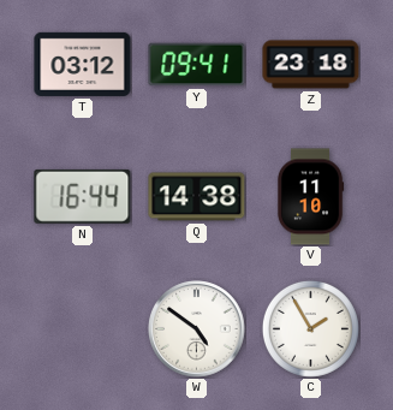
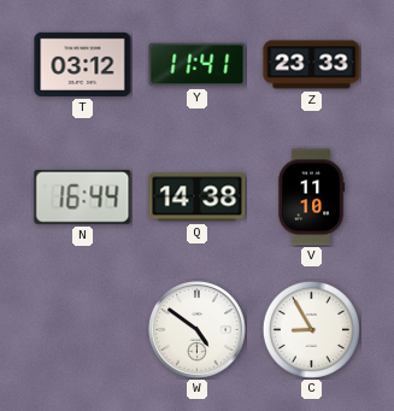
Y: 09:41 -> 11:41
Z: 23:18 -> 23:33
C: 1:55 -> 8:55
